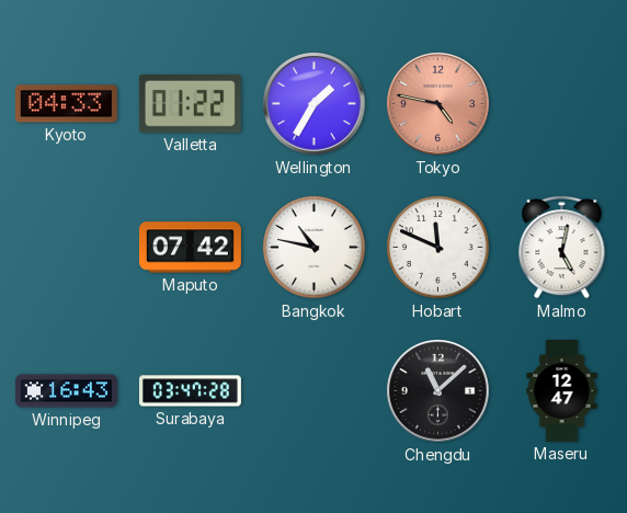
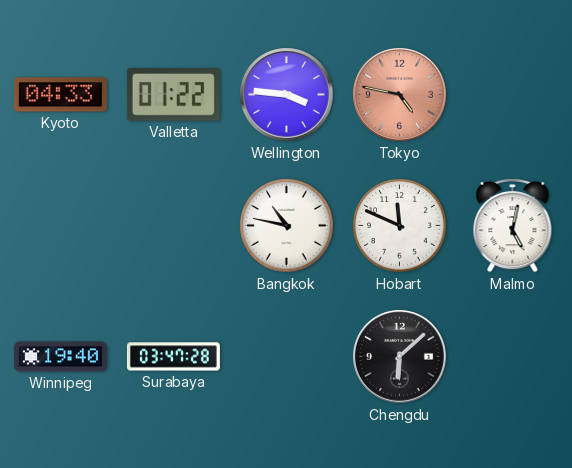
Wellington: 1:35 -> 3:46
Maputo: 07:42 -> none
Winnipeg: 16:43 -> 19:40
Chengdu: 11:08 -> 6:08
Maseru: 12:47 -> none
